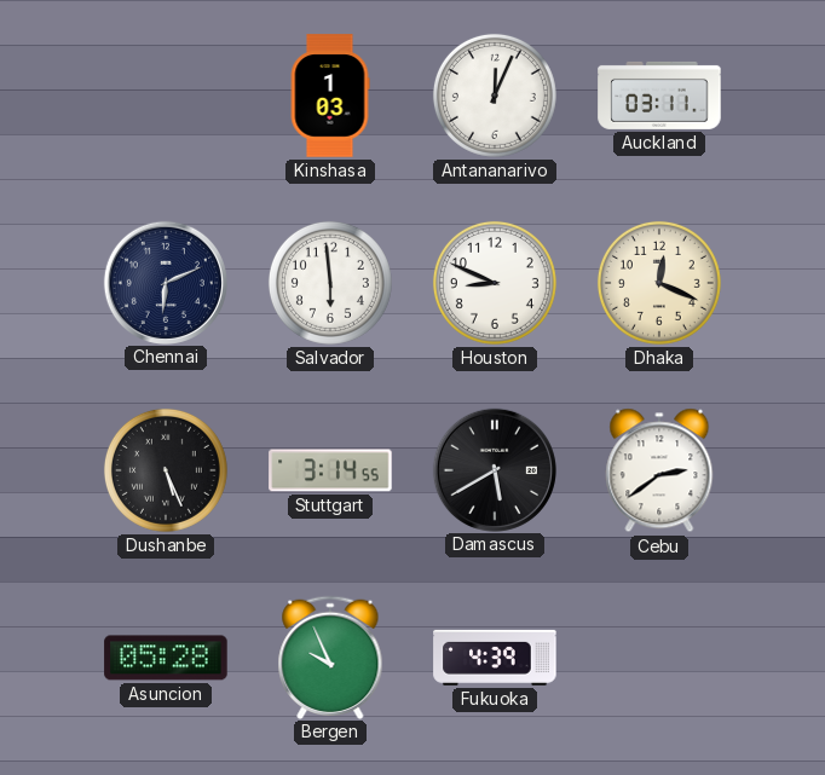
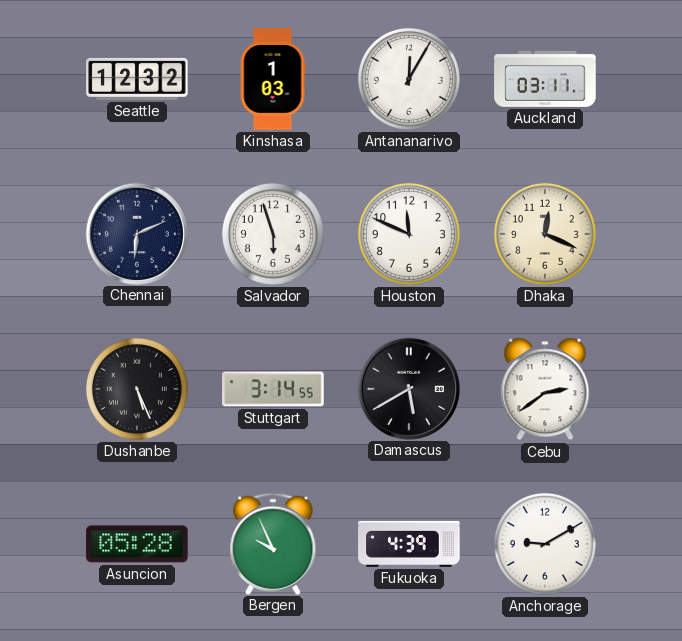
Seattle: none -> 12:32
Antananarivo: 12:04 -> 12:05
Salvador: 5:59 -> 5:57
Houston: 8:49 -> 11:49
Anchorage: none -> 9:10
